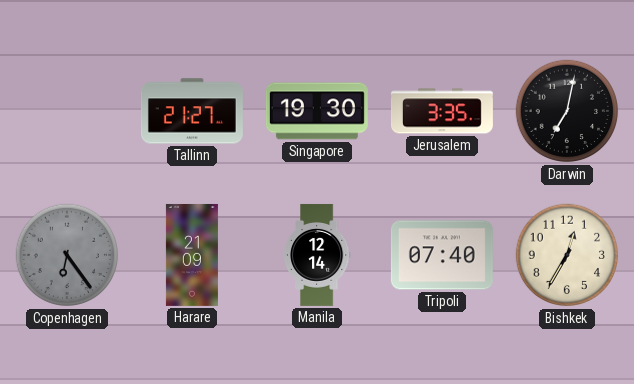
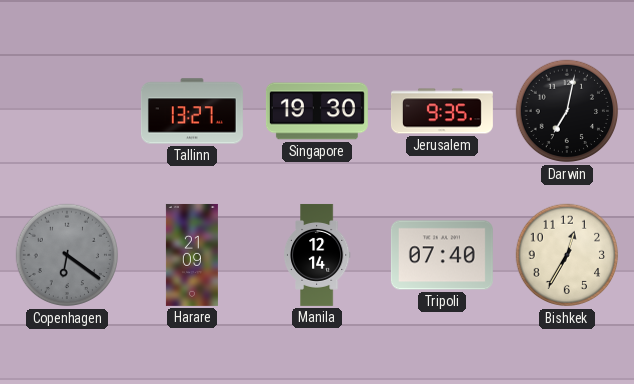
Tallinn: 21:27 -> 13:27
Jerusalem: 3:35 -> 9:35
Copenhagen: 6:24 -> 6:21
